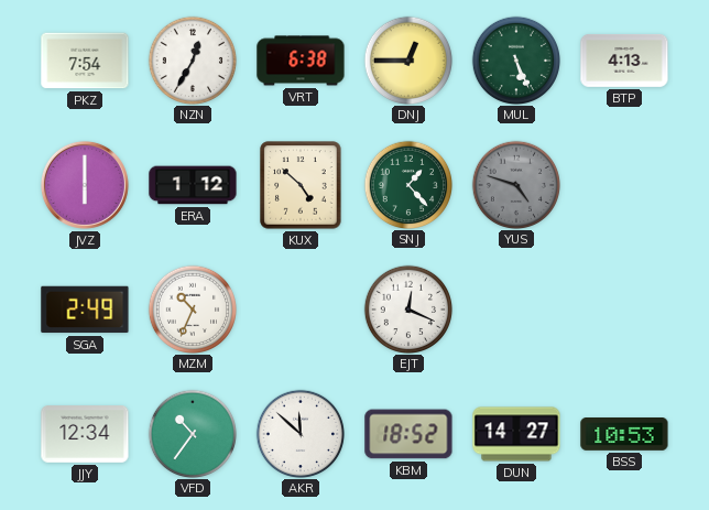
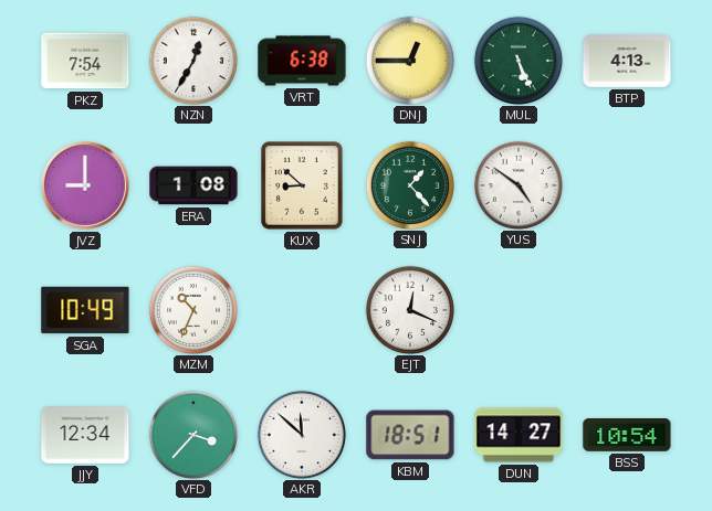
JVZ: 6:00 -> 9:00
ERA: 1:12 -> 1:08
KUX: 4:52 -> 8:52
YUS: 4:48 -> 4:51
YUS dial: grey -> white
SGA: 2:49 -> 10:49
VFD: 10:36 -> 3:37
KBM: 18:52 -> 18:51
BSS: 10:53 -> 10:54
